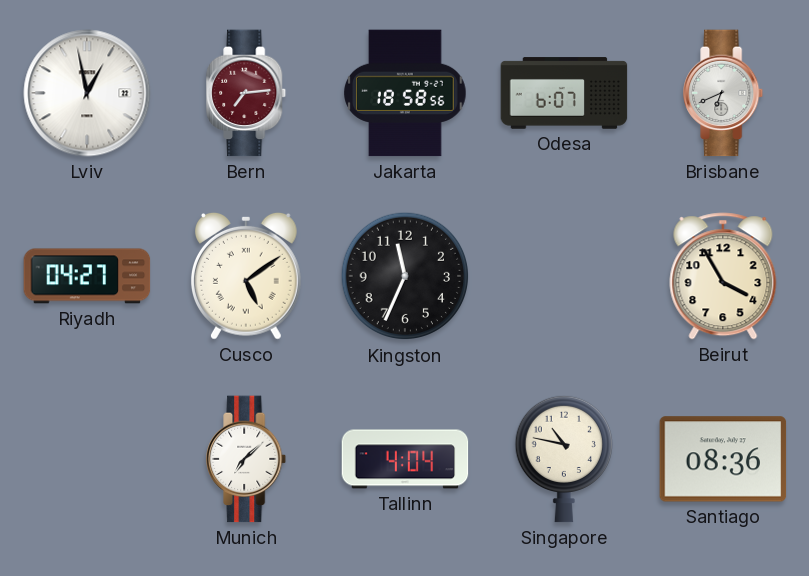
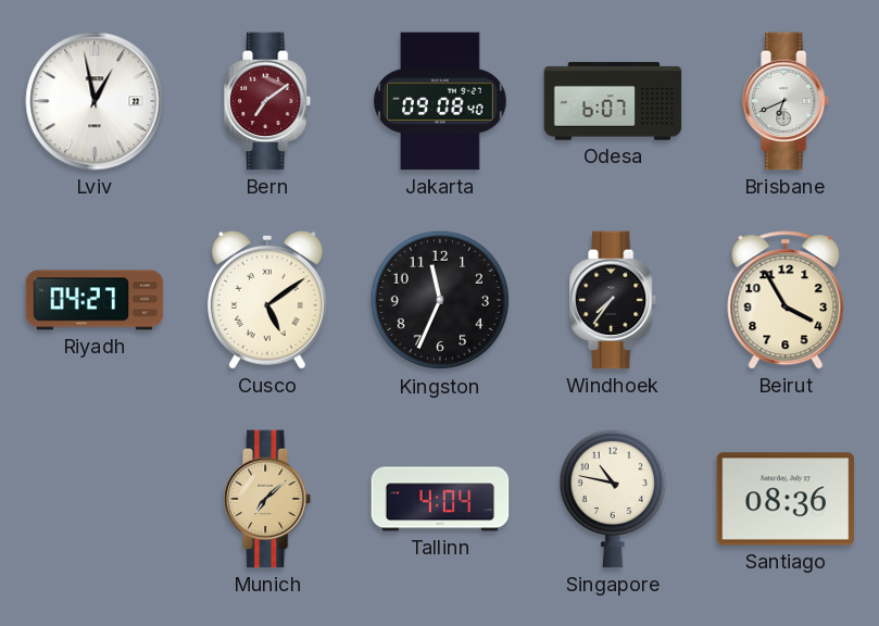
Bern: 7:14 -> 7:09
Jakarta: 18:58 -> 09:08
Windhoek: none -> 7:36
Munich dial: white -> champagne
